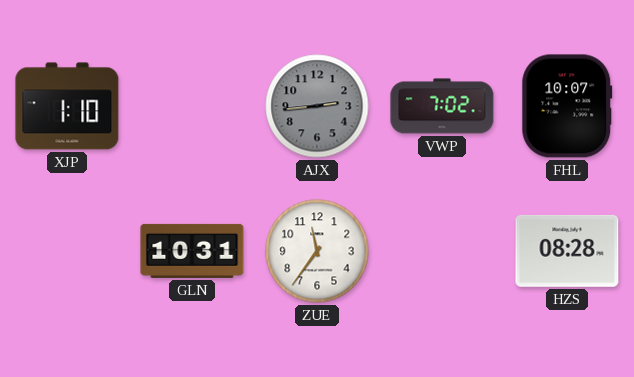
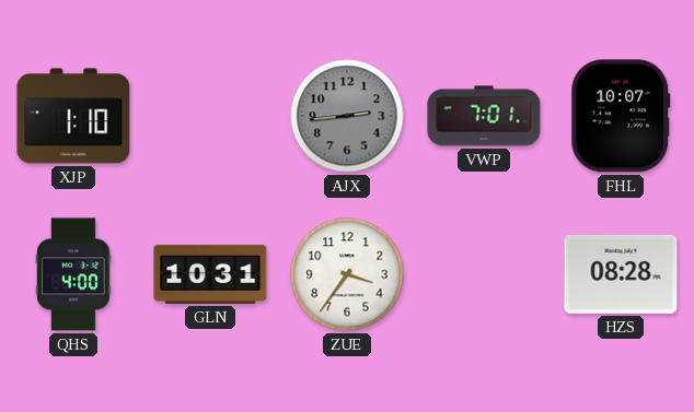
VWP: 7:02 -> 7:01
QHS: none -> 4:00
ZUE: 11:36 -> 3:36
